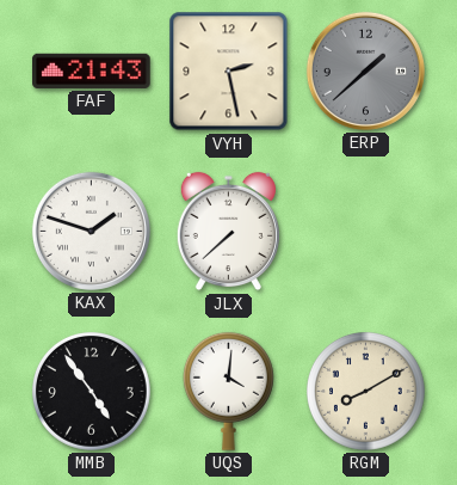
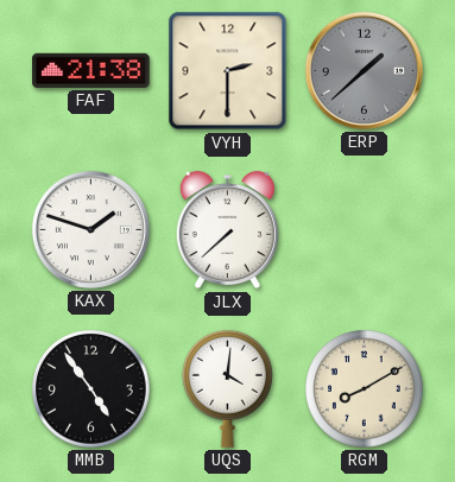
FAF: 21:43 -> 21:38
VYH: 2:28 -> 2:30
